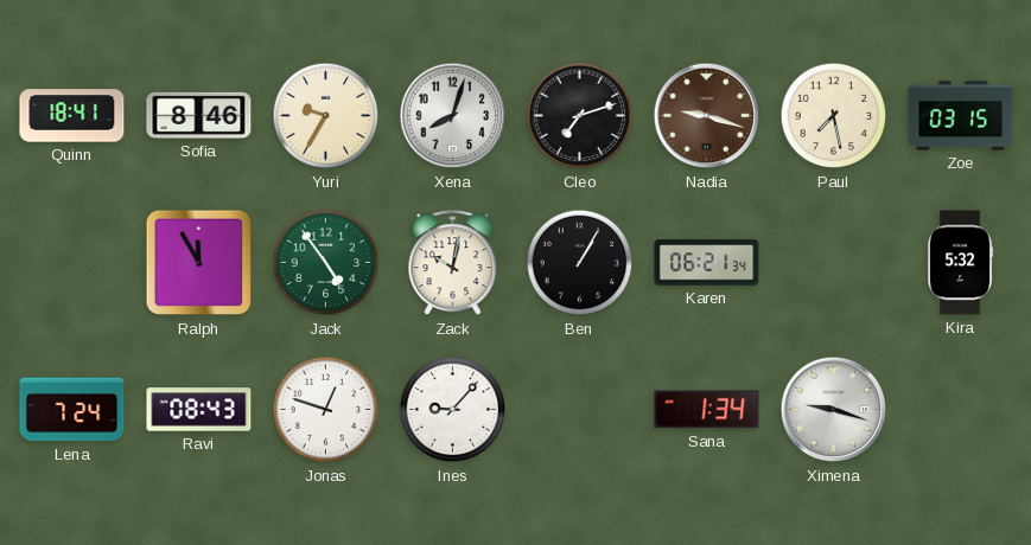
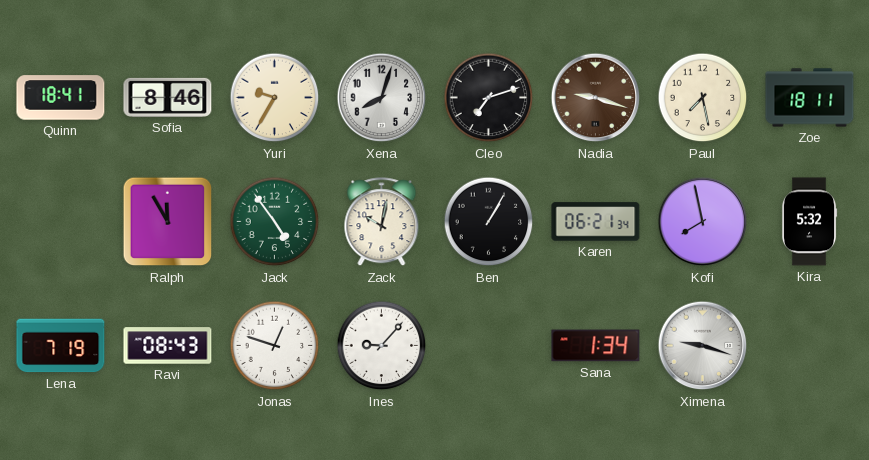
Zoe: 03:15 -> 18:11
Kofi: none -> 7:58
Lena: 7:24 -> 7:19
